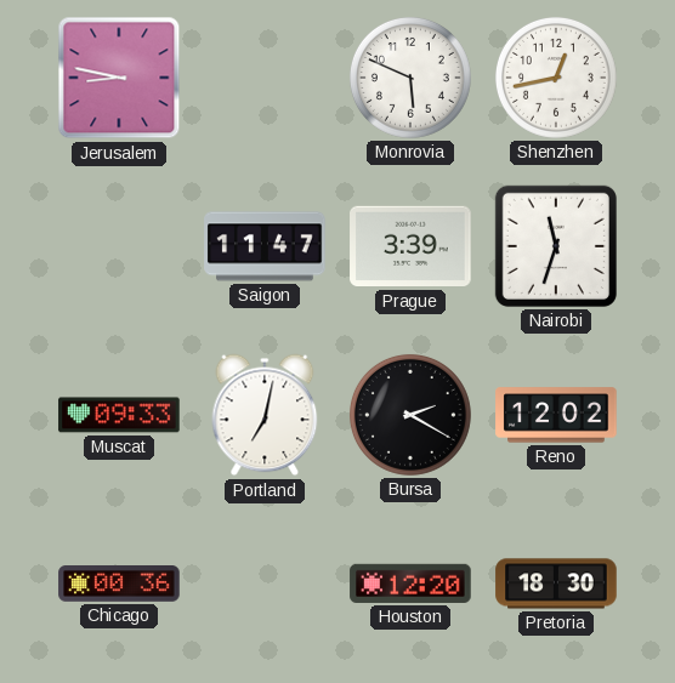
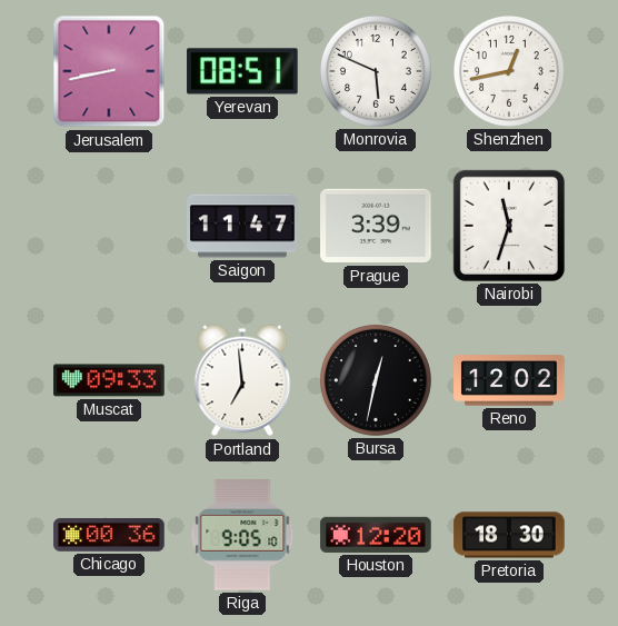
Jerusalem: 8:47 -> 8:43
Yerevan: none -> 08:51
Portland: 7:02 -> 6:59
Bursa: 2:20 -> 12:32
Riga: none -> 9:05
